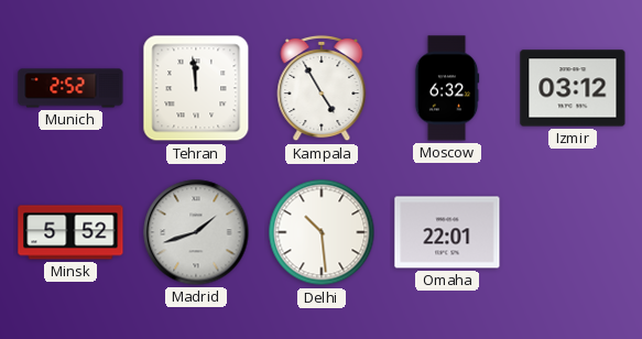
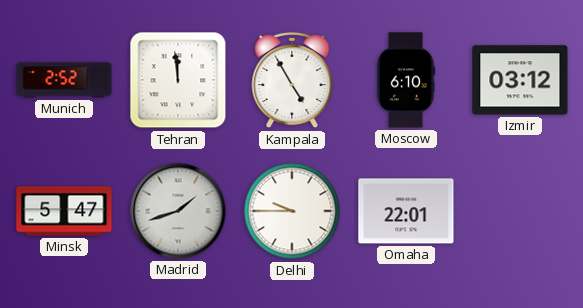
Moscow: 6:32 -> 6:10
Minsk: 5:52 -> 5:47
Delhi: 10:29 -> 9:45
